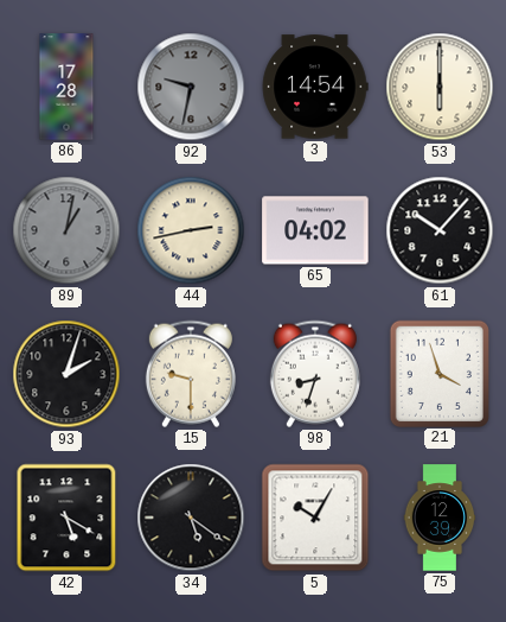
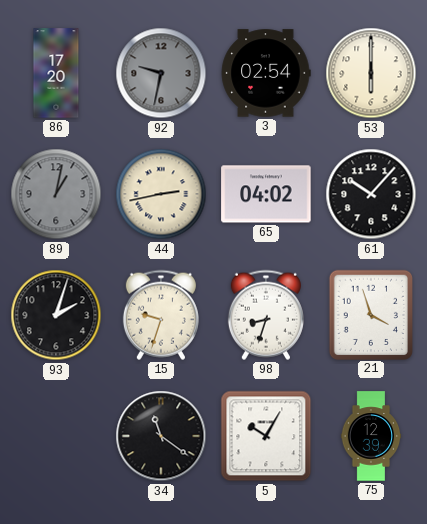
86: 17:28 -> 17:20
3: 14:54 -> 02:54
15: 9:30 -> 9:33
42: 5:20 -> none
34: 5:21 -> 11:21
